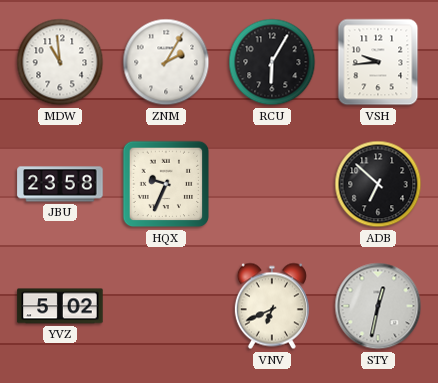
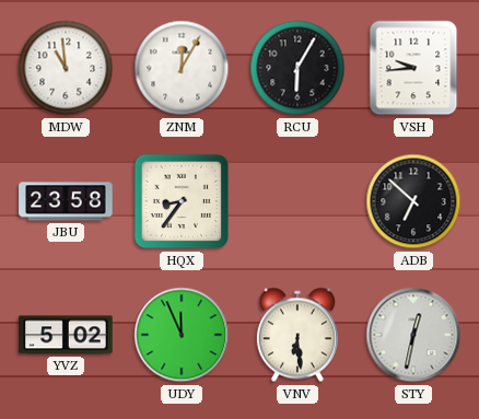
ZNM: 2:05 -> 12:05
HQX: 9:34 -> 8:36
UDY: none -> 11:56
VNV: 6:41 -> 6:29
